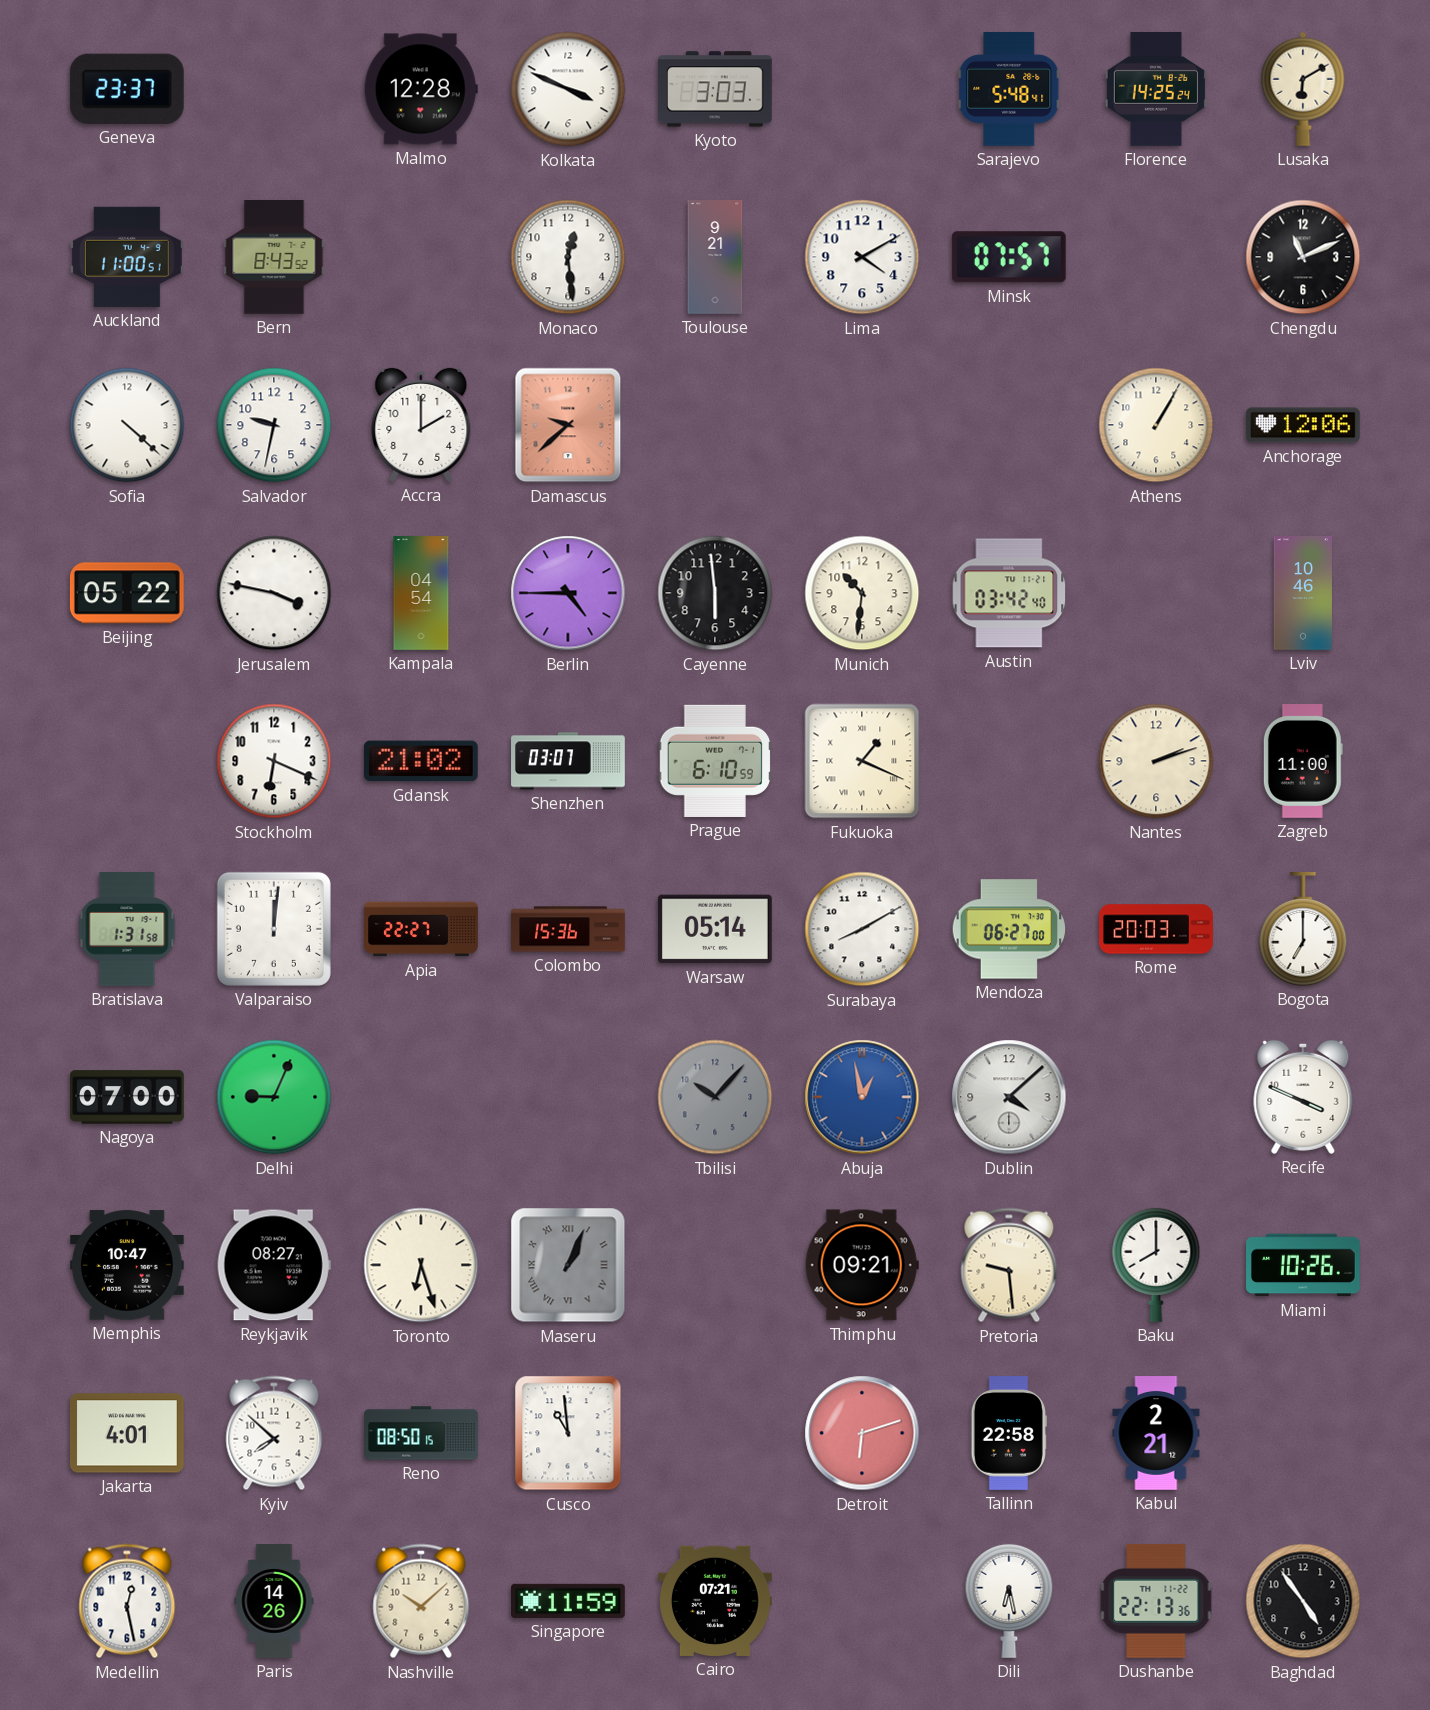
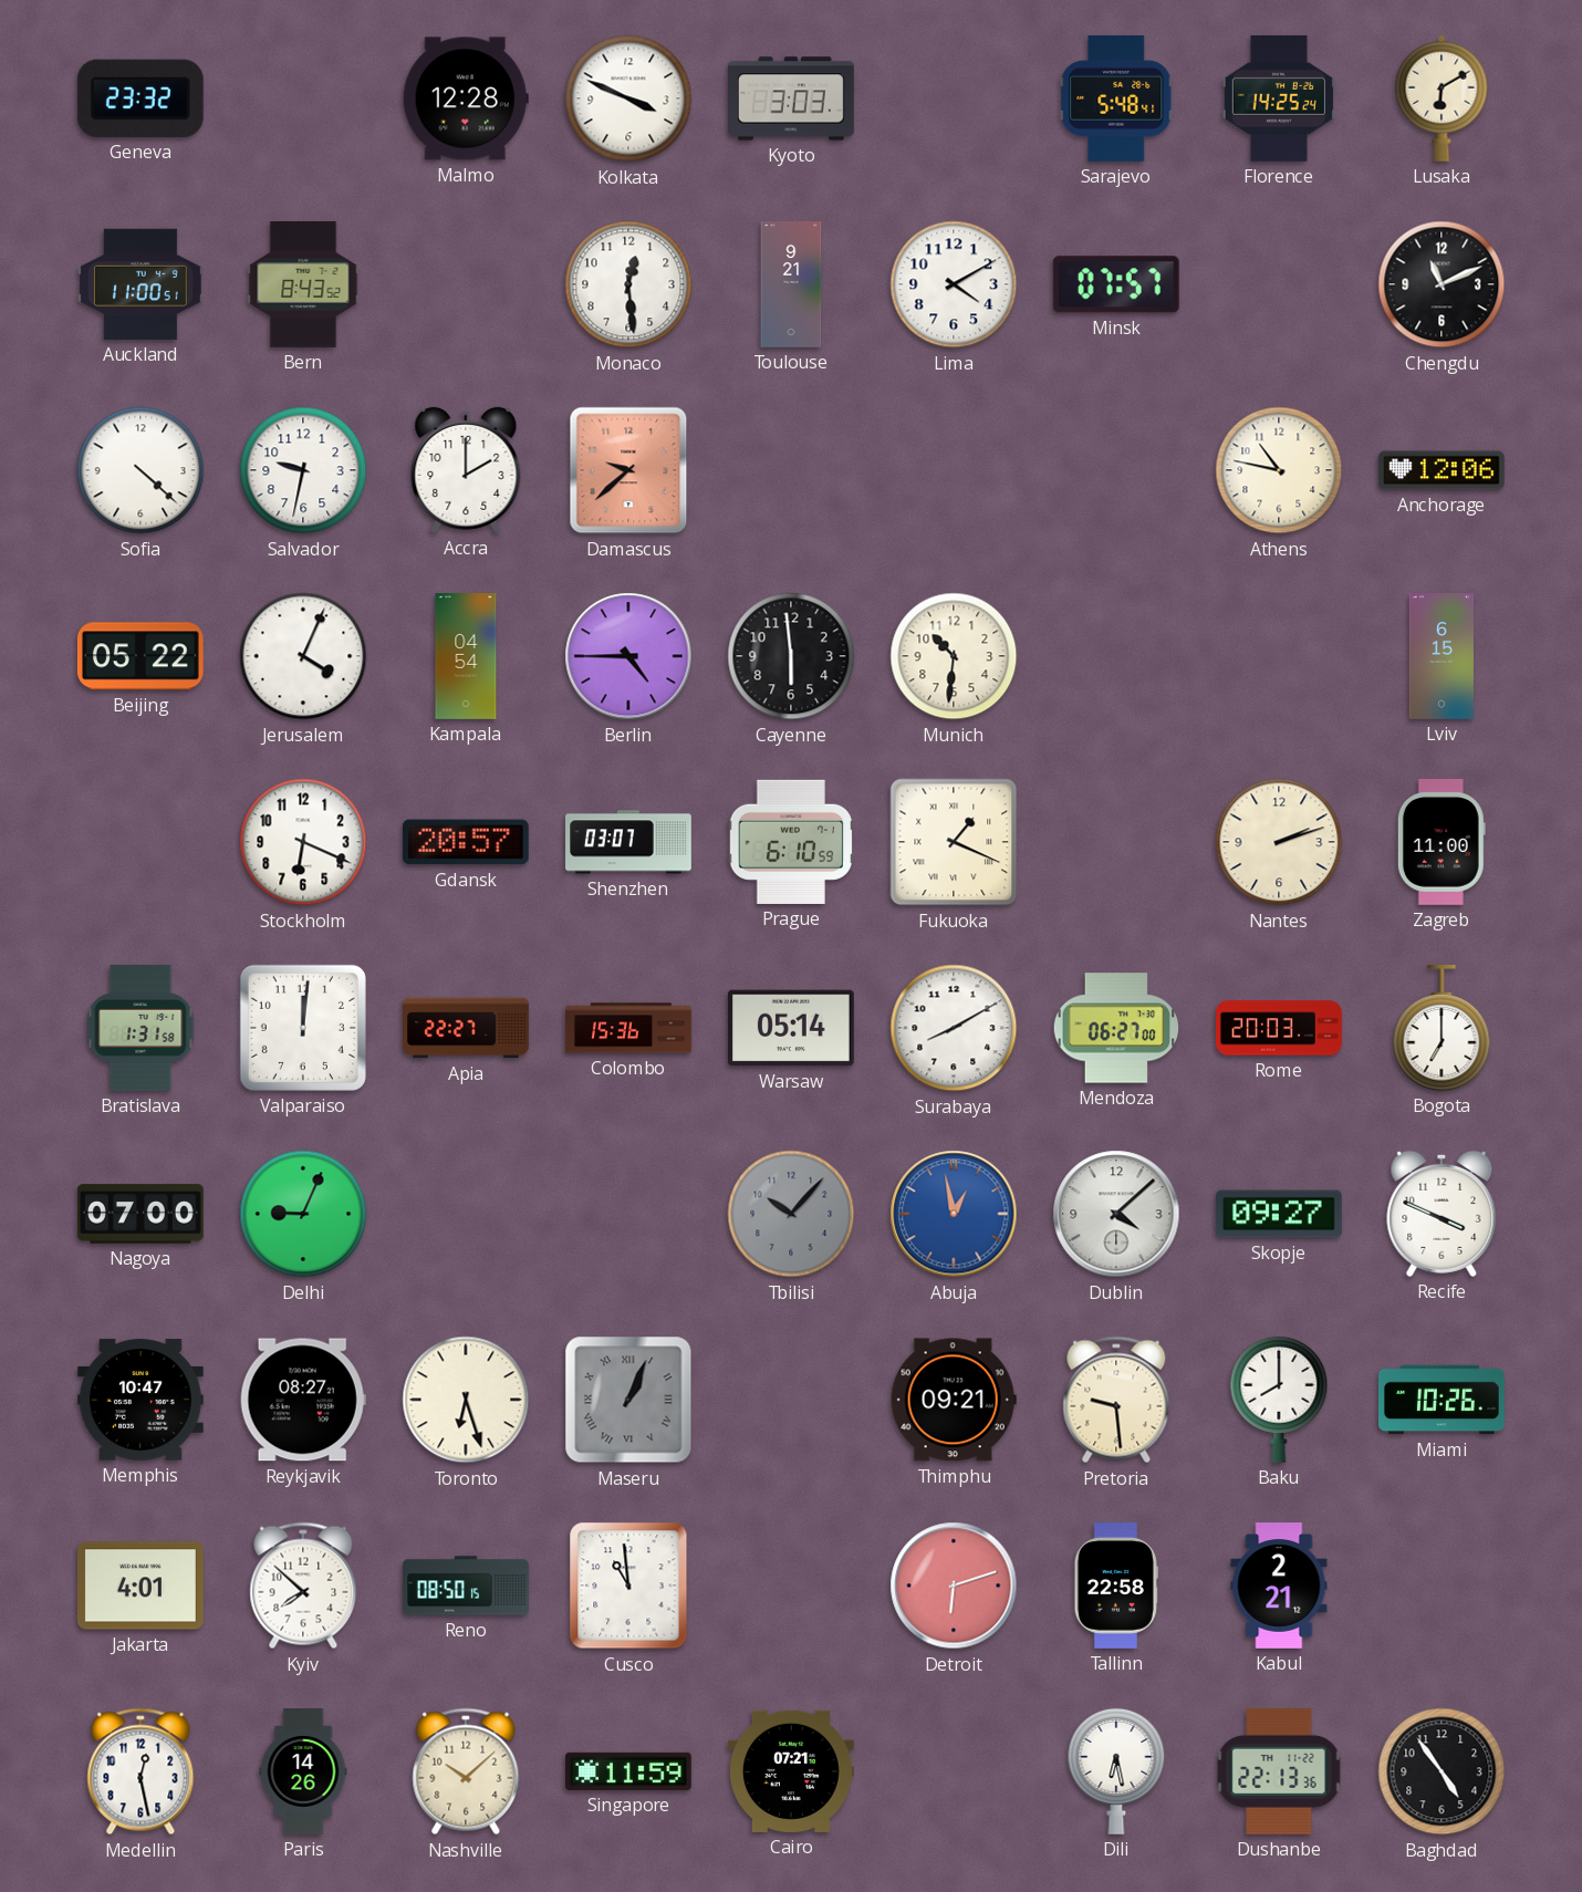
Geneva: 23:37 -> 23:32
Athens: 1:05 -> 10:47
Jerusalem: 3:47 -> 4:04
Austin: 03:42 -> none
Lviv: 10:46 -> 6:15
Gdansk: 21:02 -> 20:57
Skopje: none -> 09:27
